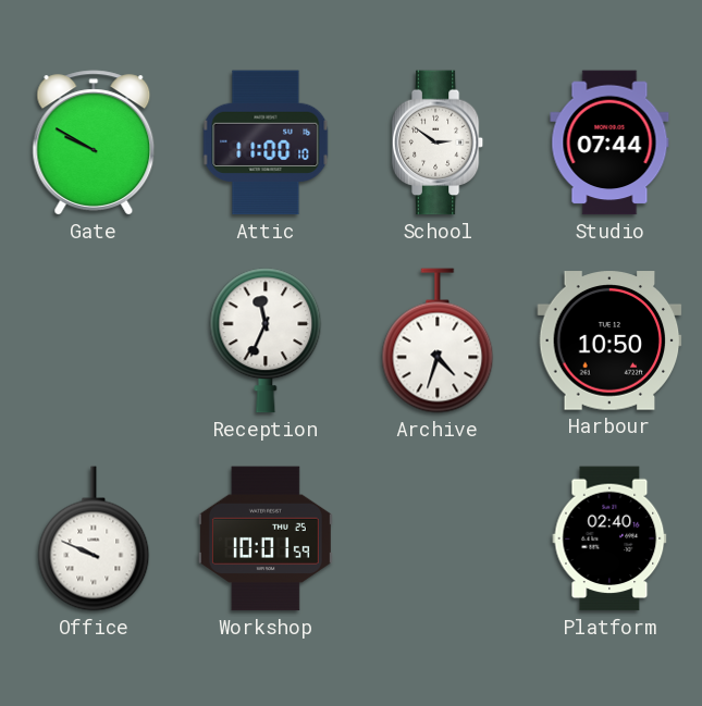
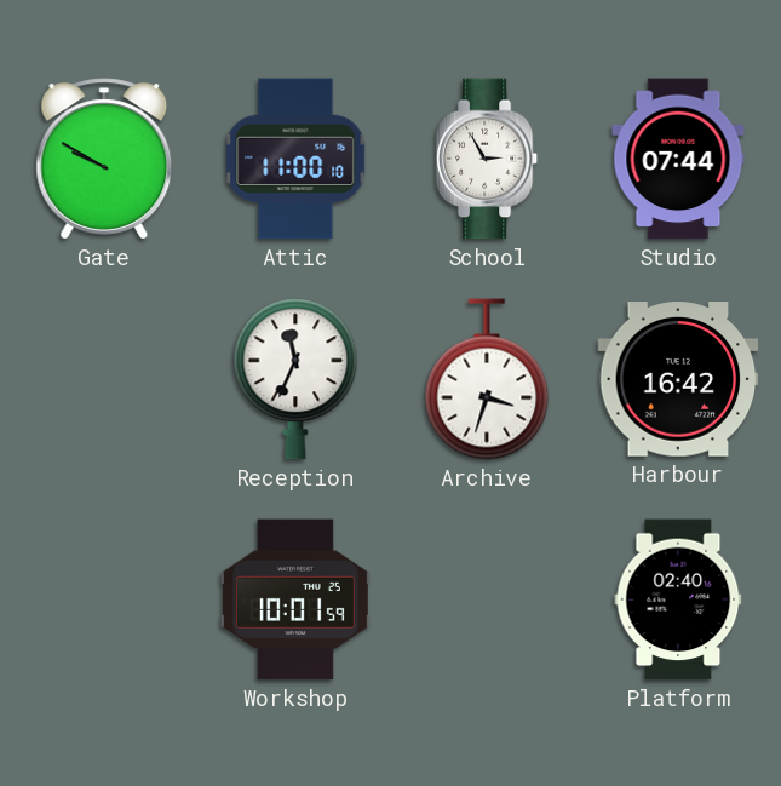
School: 2:51 -> 2:55
Archive: 4:33 -> 3:33
Harbour: 10:50 -> 16:42
Office: 9:49 -> none
